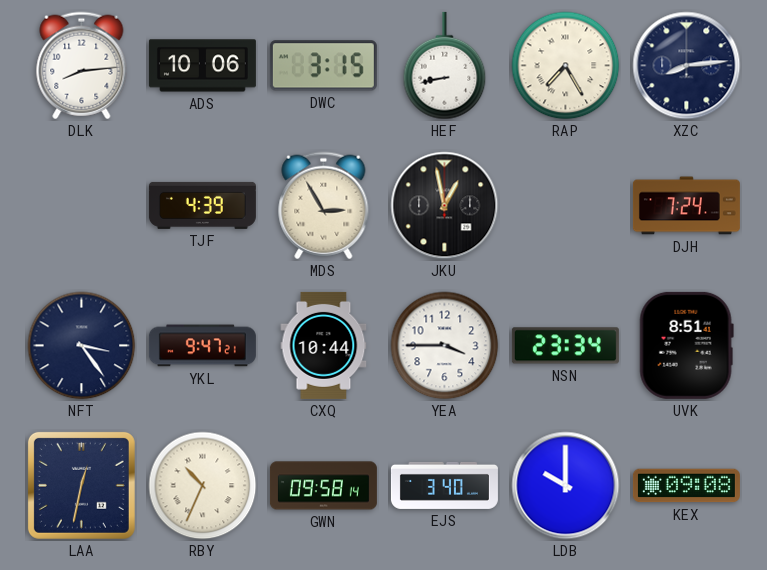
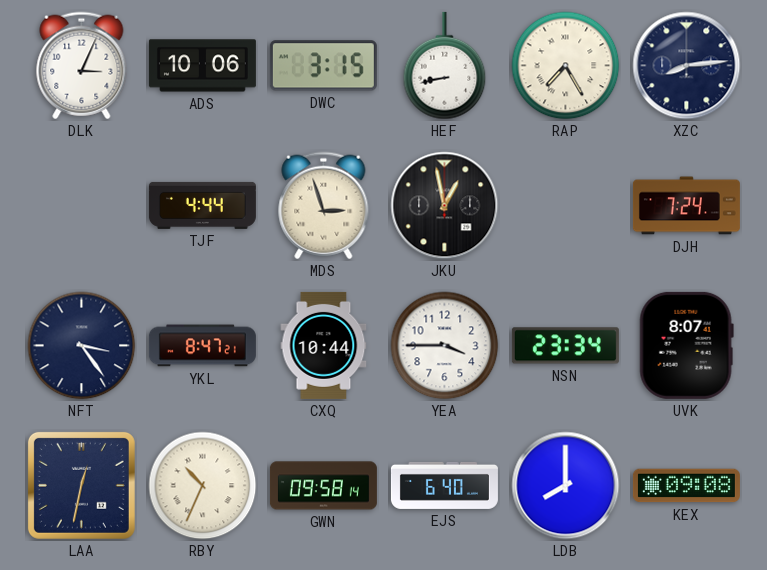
DLK: 8:14 -> 3:04
TJF: 4:39 -> 4:44
MDS: 2:55 -> 2:57
YKL: 9:47 -> 8:47
UVK: 8:51 -> 8:07
EJS: 3:40 -> 6:40
LDB: 10:00 -> 8:00
